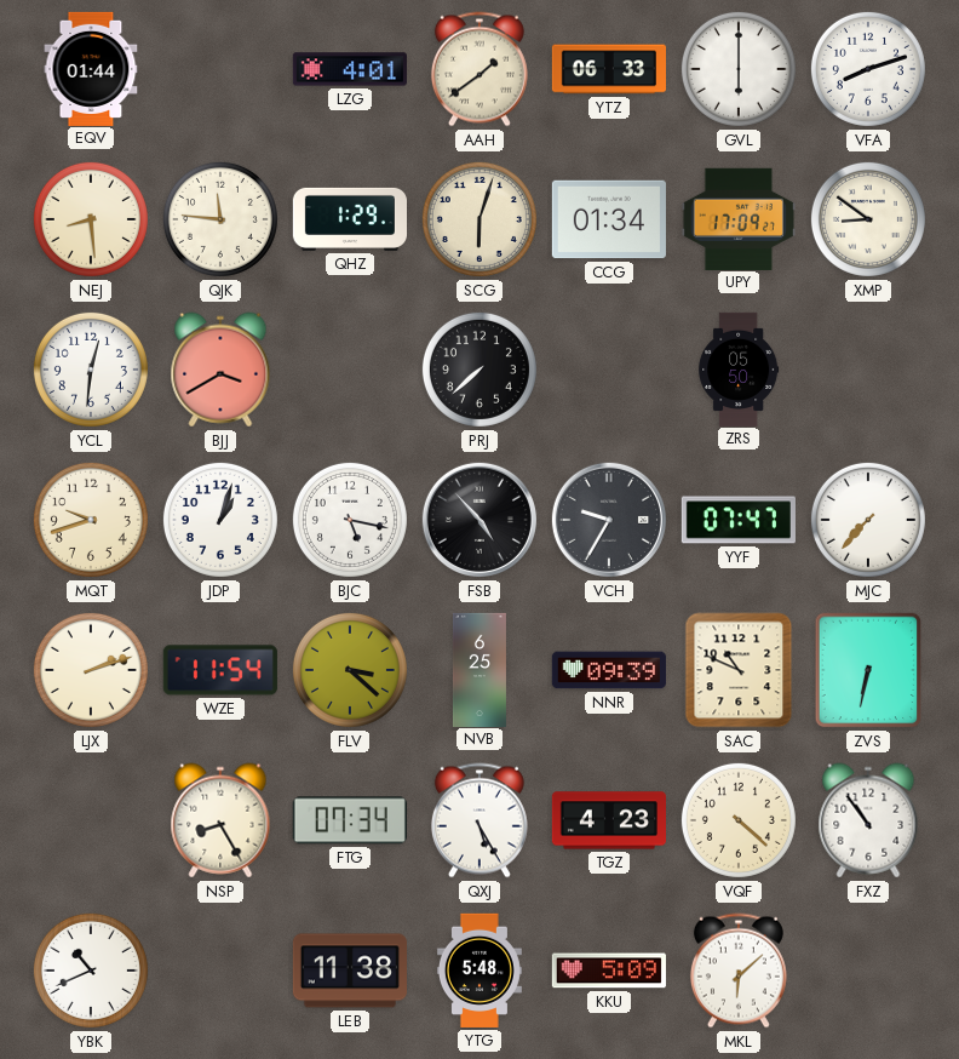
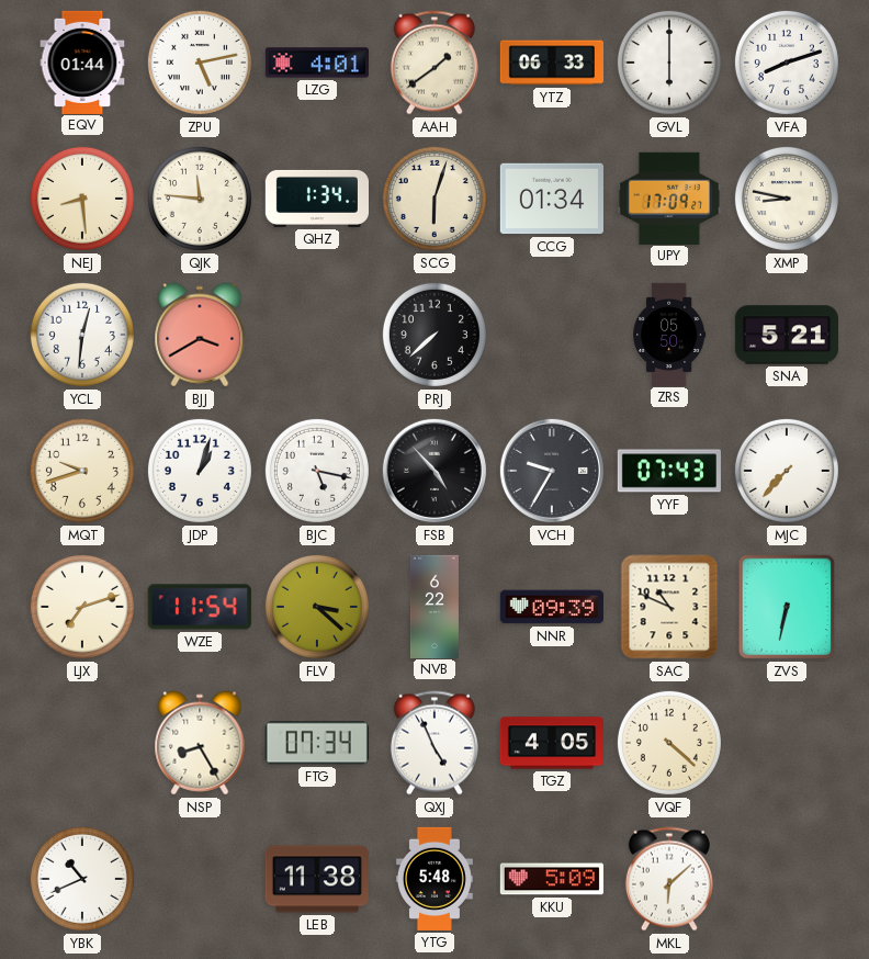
ZPU: none -> 5:13
QHZ: 1:29 -> 1:34
XMP: 8:51 -> 8:47
SNA: none -> 5:21
YYF: 07:47 -> 07:43
LJX: 2:12 -> 7:12
NVB: 6:25 -> 6:22
QXJ: 5:25 -> 4:56
TGZ: 4:23 -> 4:05
FXZ: 10:54 -> none
